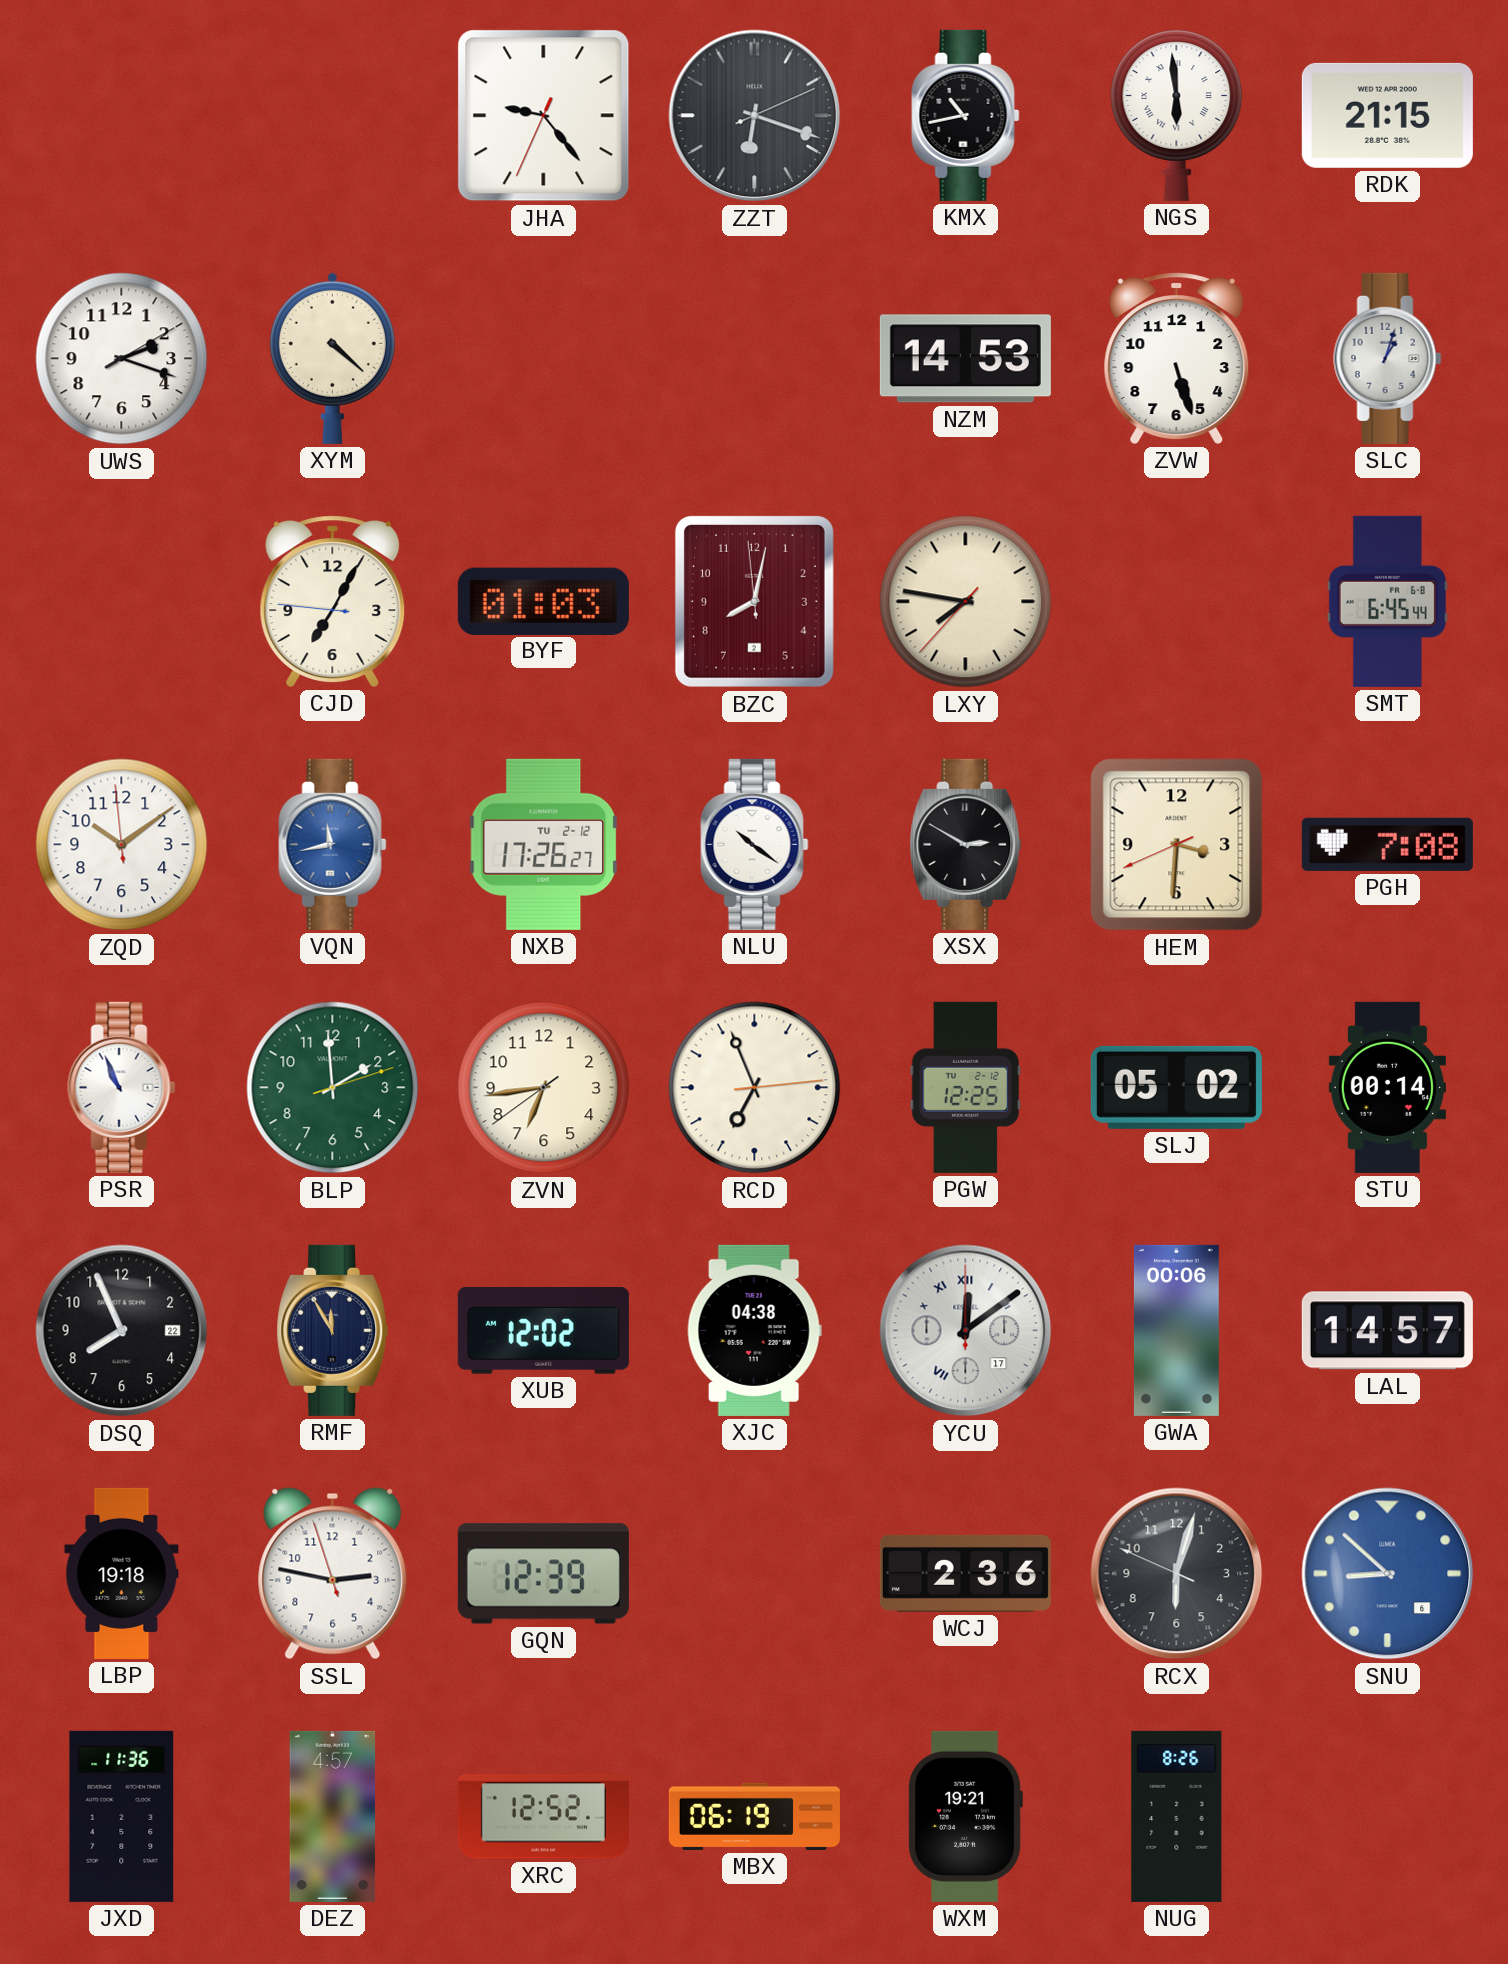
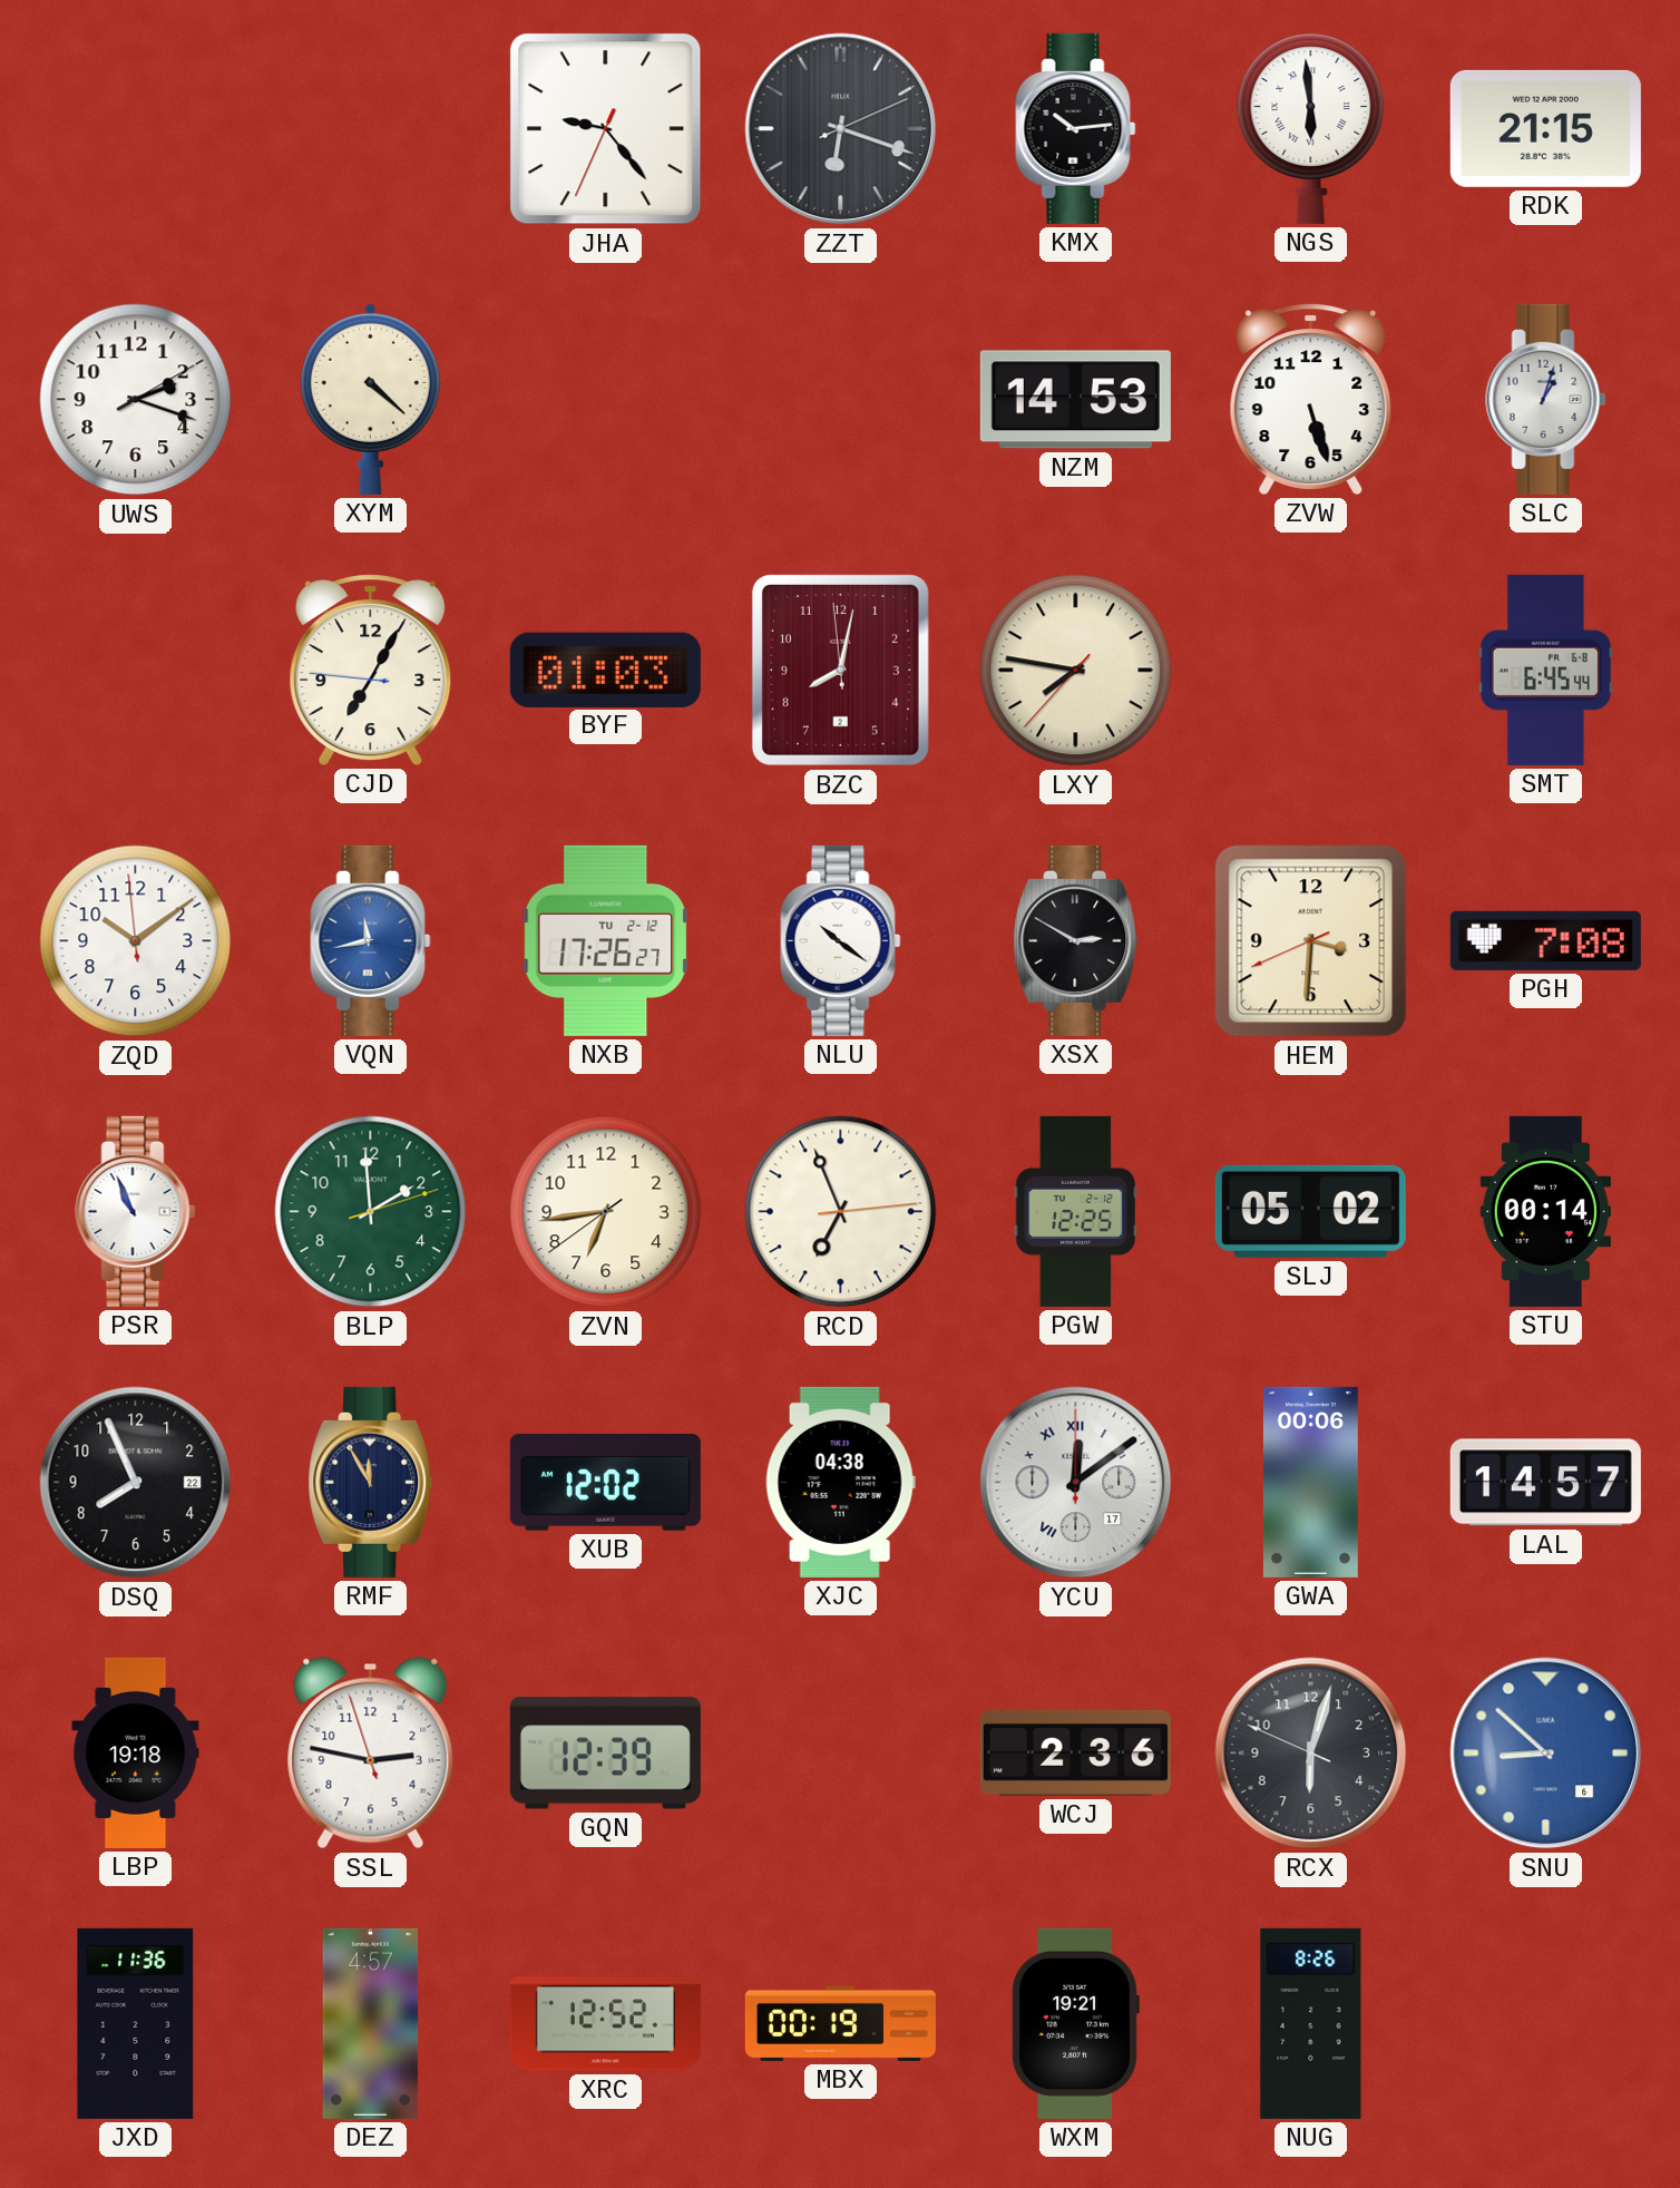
KMX: 10:43 -> 10:14
MBX: 06:19 -> 00:19
